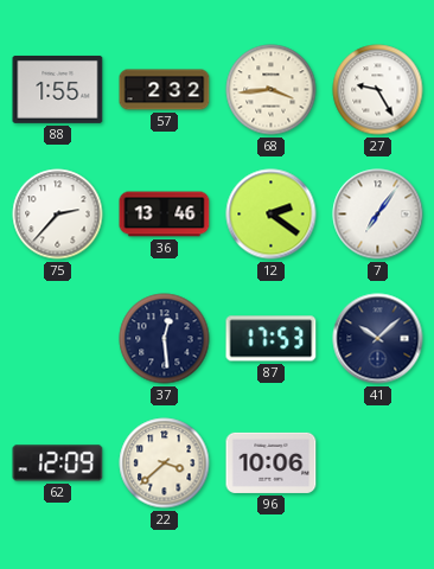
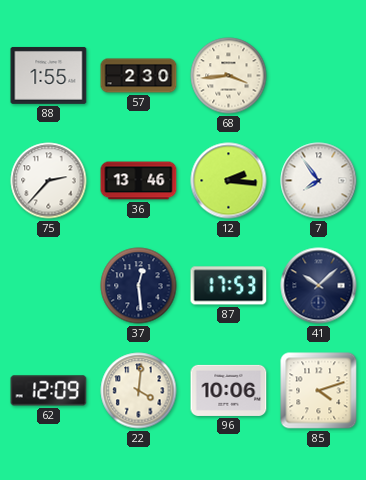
57: 2:32 -> 2:30
27: 9:25 -> none
12: 2:21 -> 2:16
7: 7:06 -> 7:54
22: 3:38 -> 4:01
85: none -> 4:12
